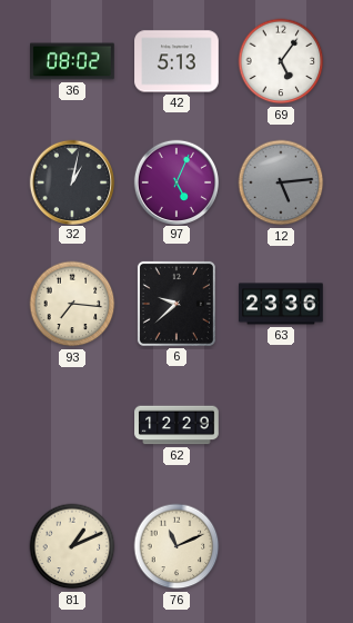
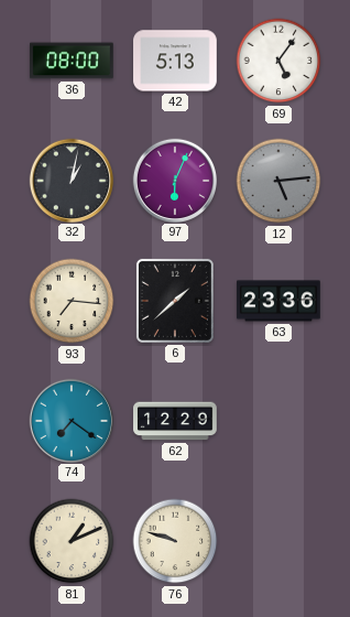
36: 08:02 -> 08:00
97: 5:04 -> 6:04
6: 9:38 -> 1:38
74: none -> 7:21
76: 11:11 -> 9:48
